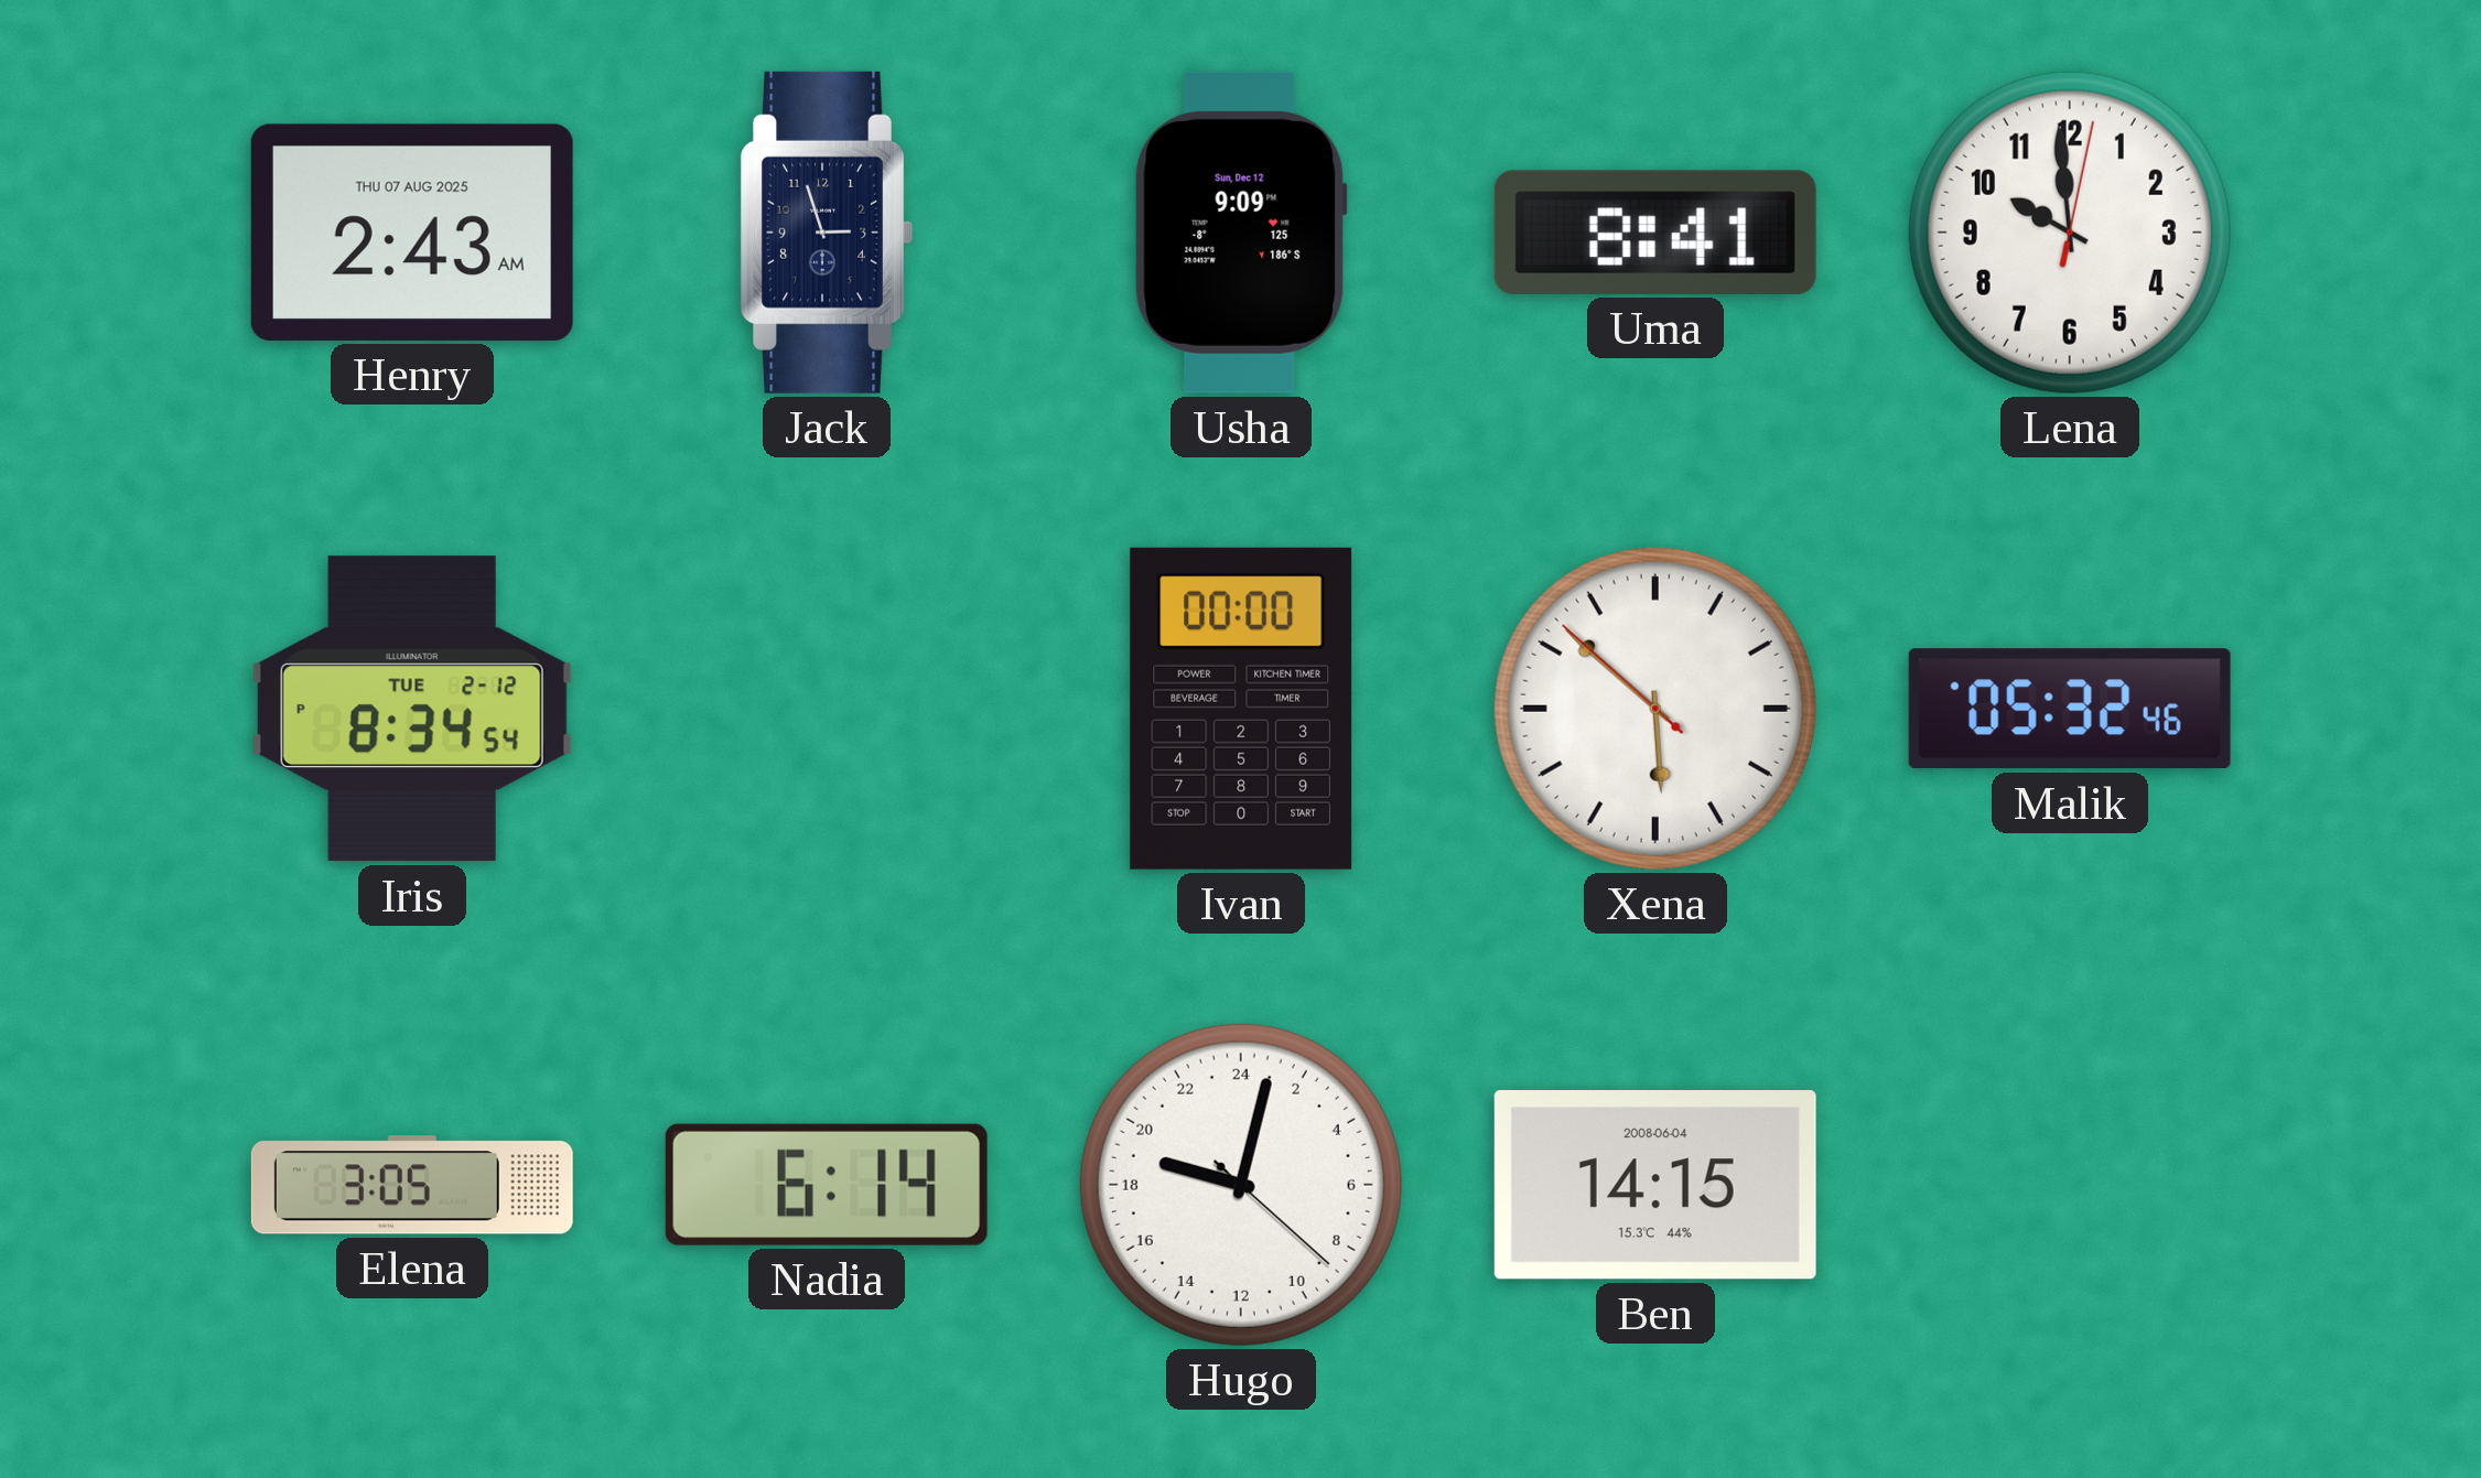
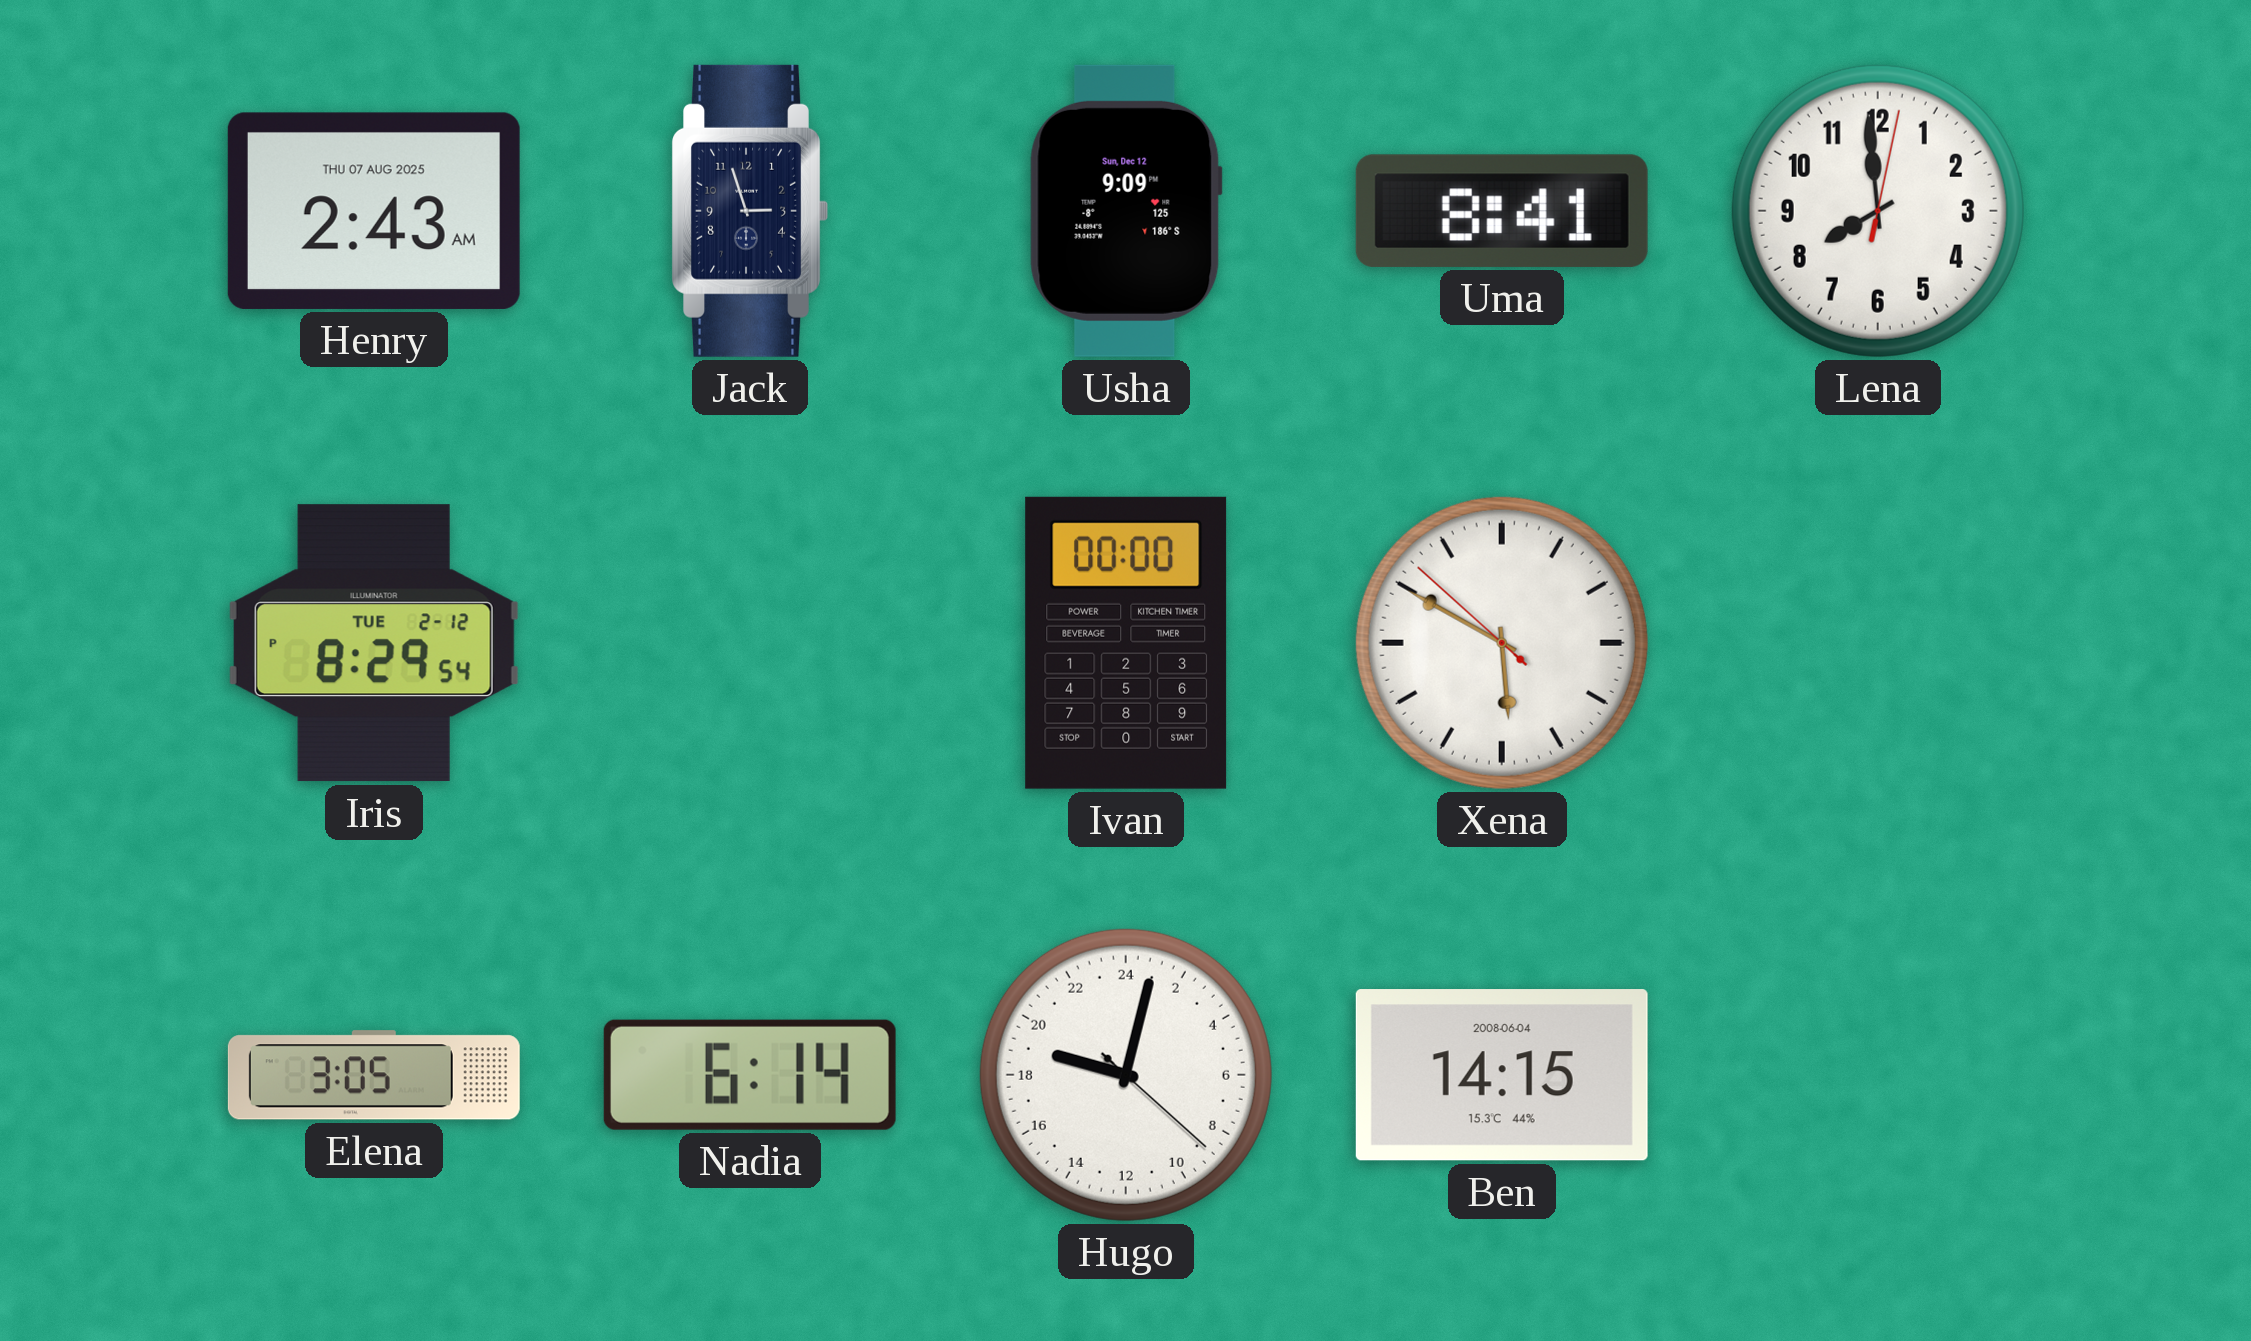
Lena: 9:59 -> 7:59
Iris: 8:34 -> 8:29
Xena: 5:51 -> 5:49
Malik: 05:32 -> none
